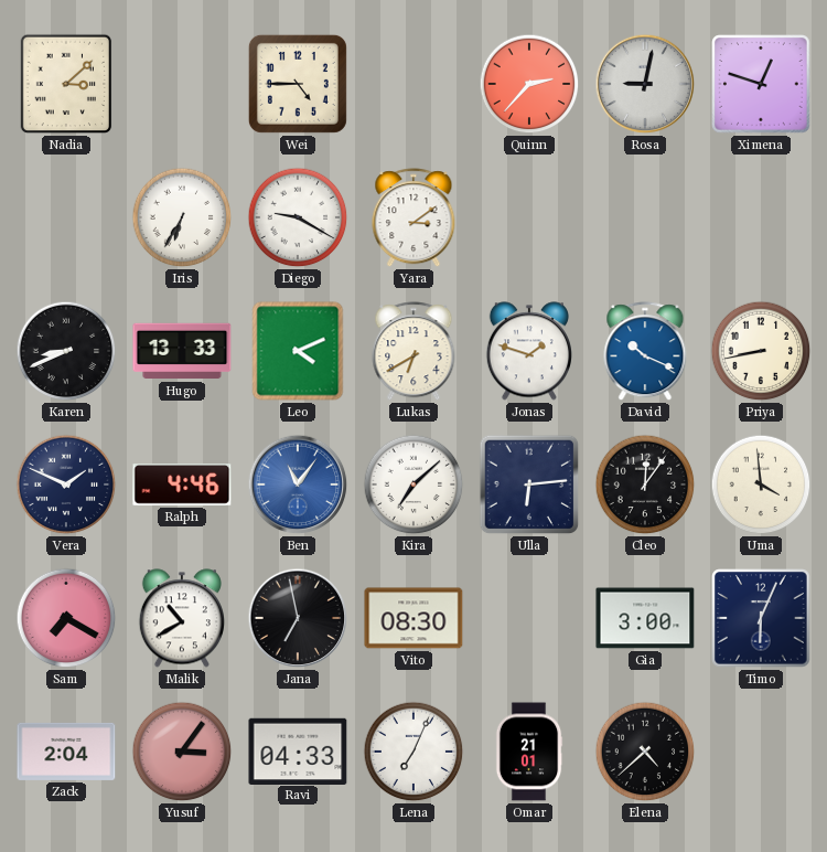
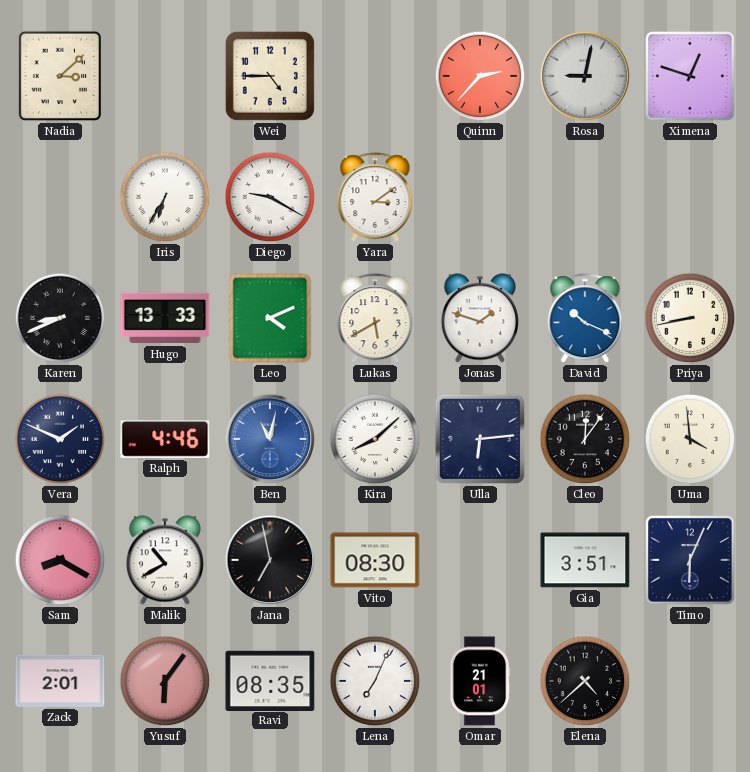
Lukas: 6:40 -> 5:40
Ben: 11:06 -> 11:02
Kira: 7:08 -> 8:08
Sam: 7:20 -> 8:20
Gia: 3:00 -> 3:51
Zack: 2:04 -> 2:01
Yusuf: 3:06 -> 6:06
Ravi: 04:33 -> 08:35
